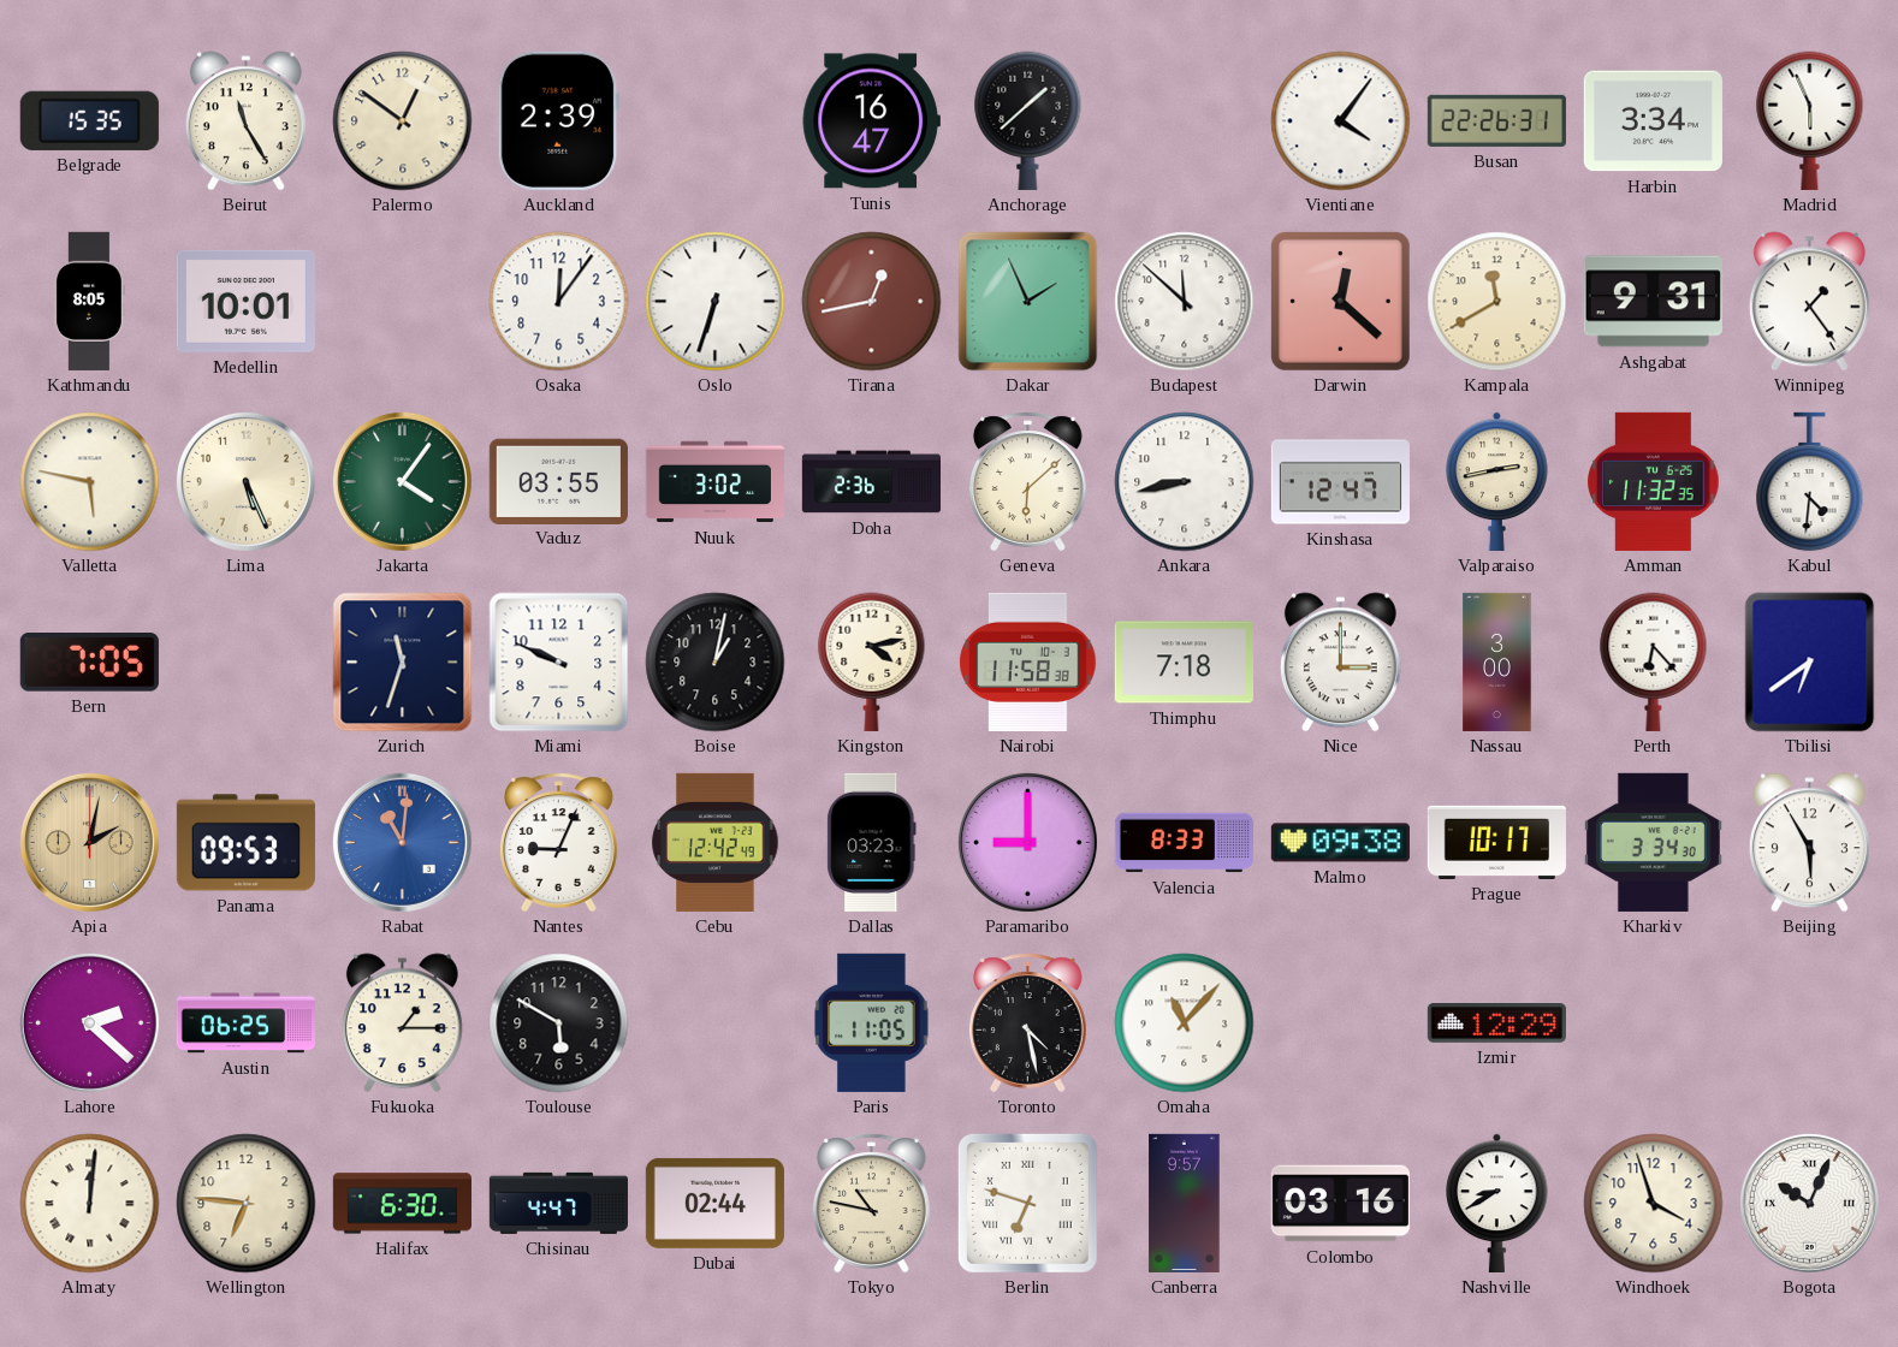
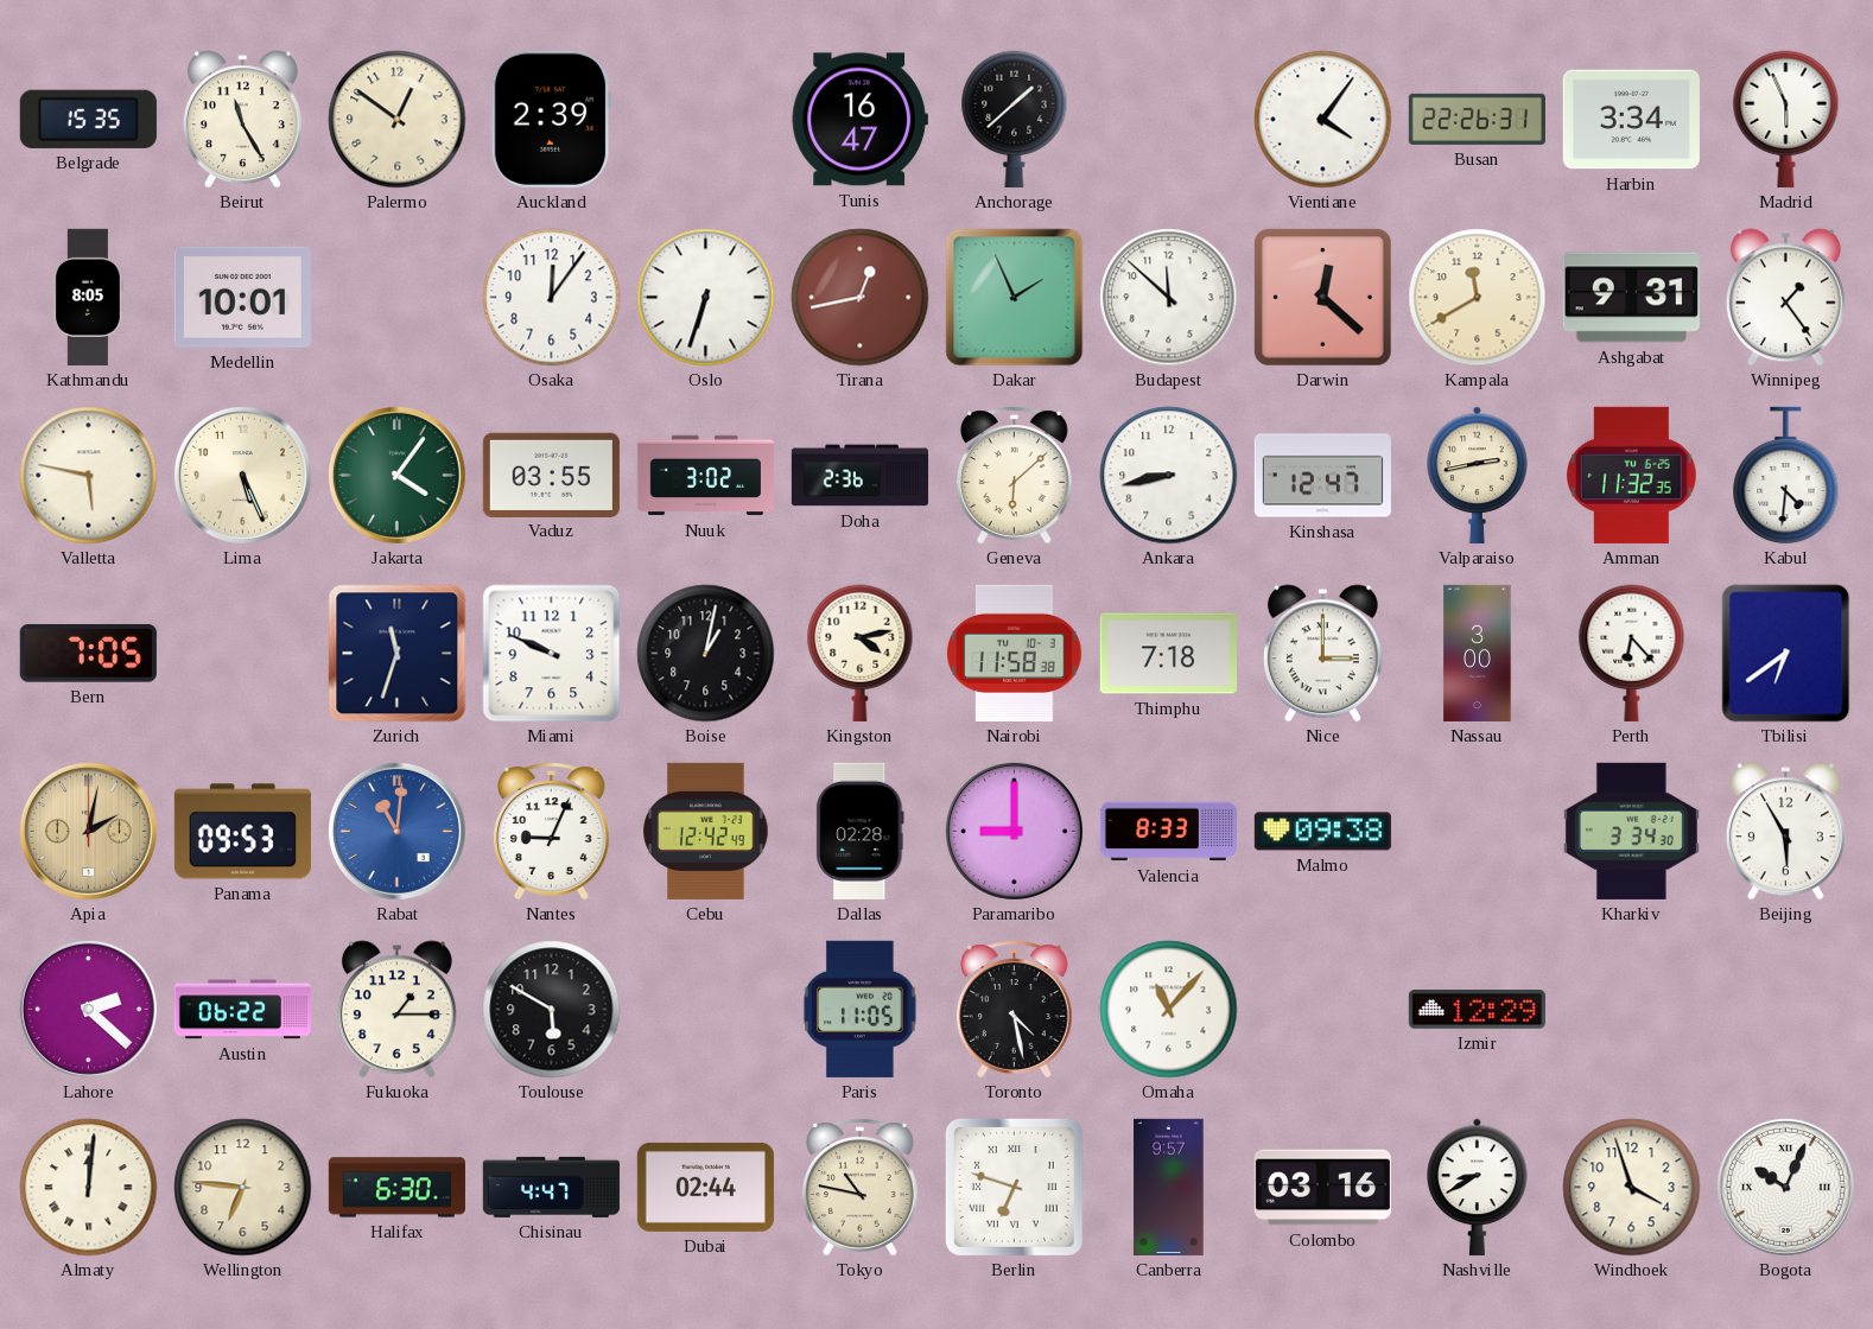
Dallas: 03:23 -> 02:28
Prague: 10:17 -> none
Austin: 06:25 -> 06:22
